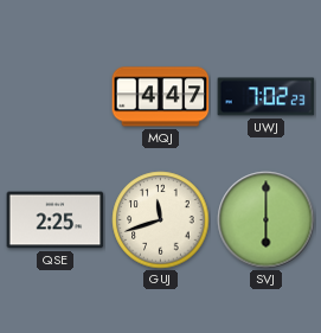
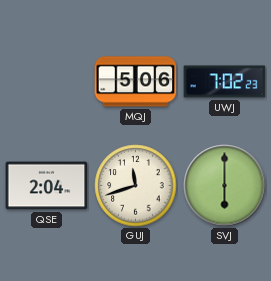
MQJ: 4:47 -> 5:06
QSE: 2:25 -> 2:04
